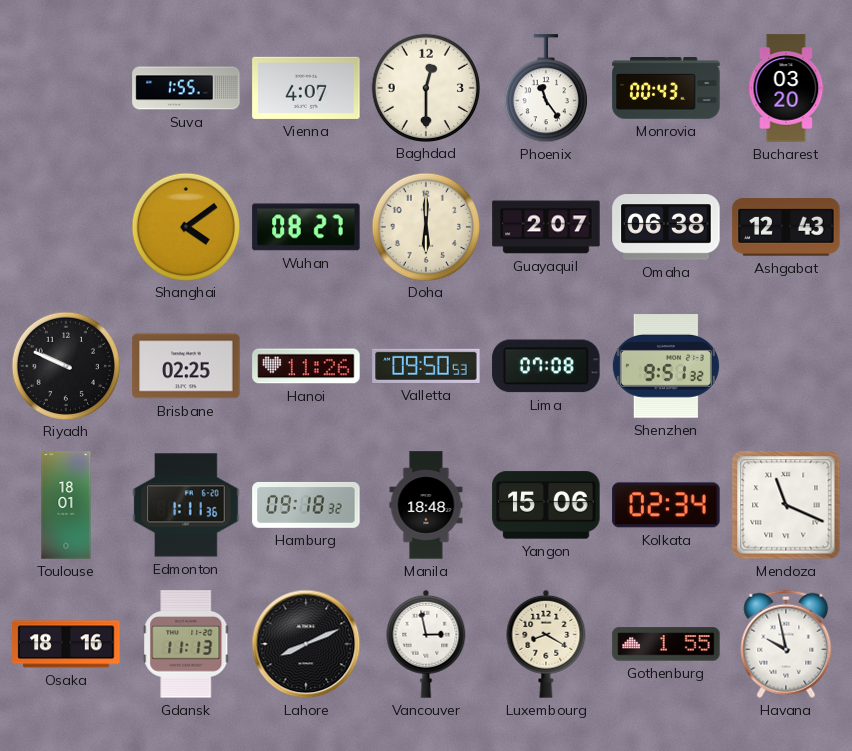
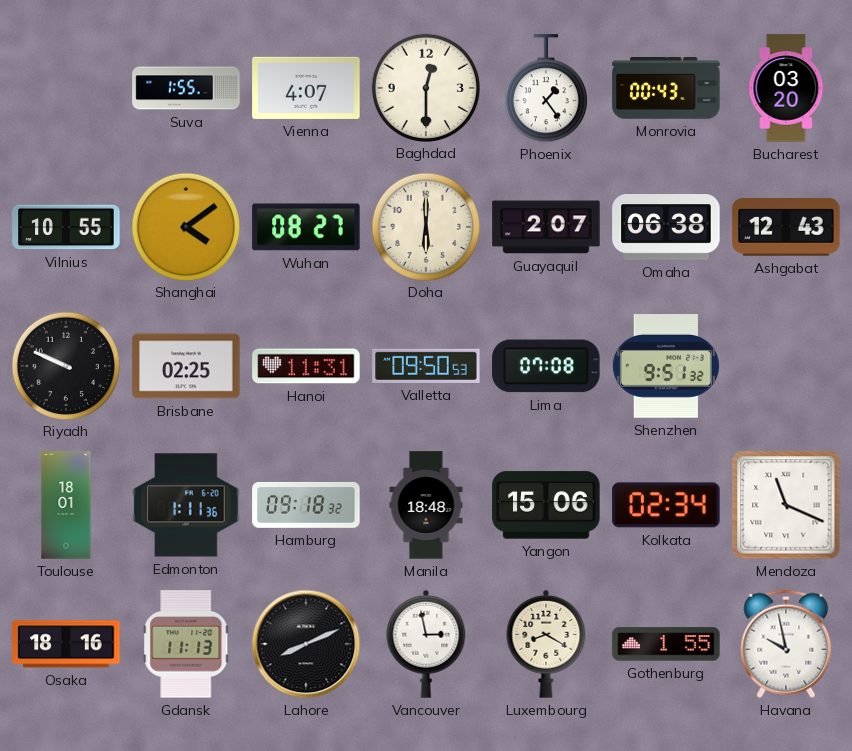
Phoenix: 11:24 -> 1:24
Vilnius: none -> 10:55
Hanoi: 11:26 -> 11:31
